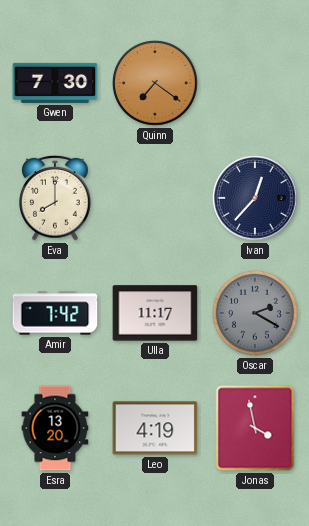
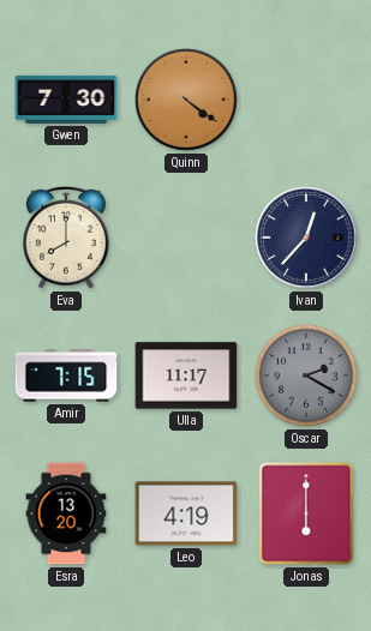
Quinn: 7:21 -> 4:21
Amir: 7:42 -> 7:15
Jonas: 3:58 -> 6:00
